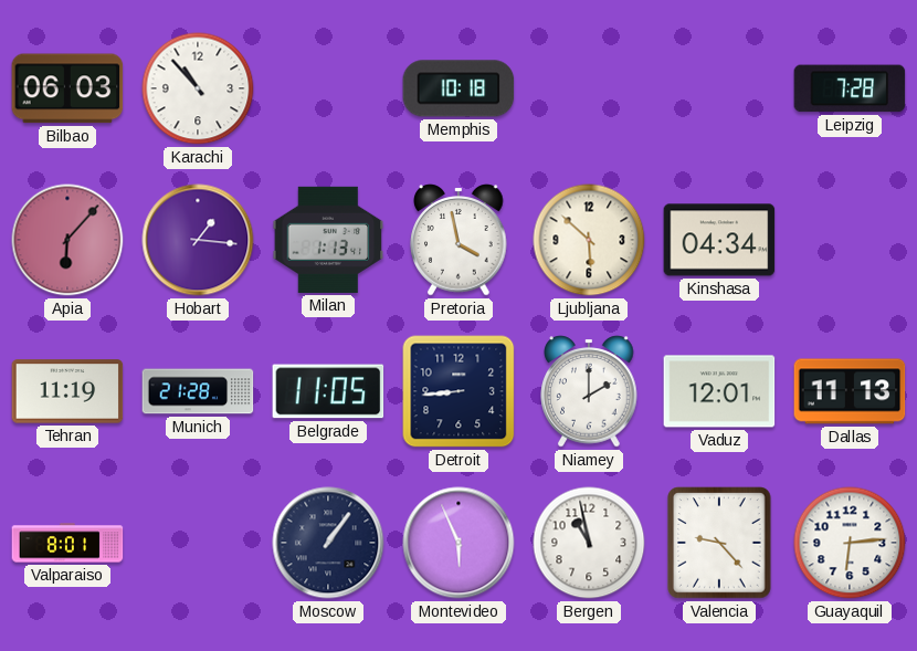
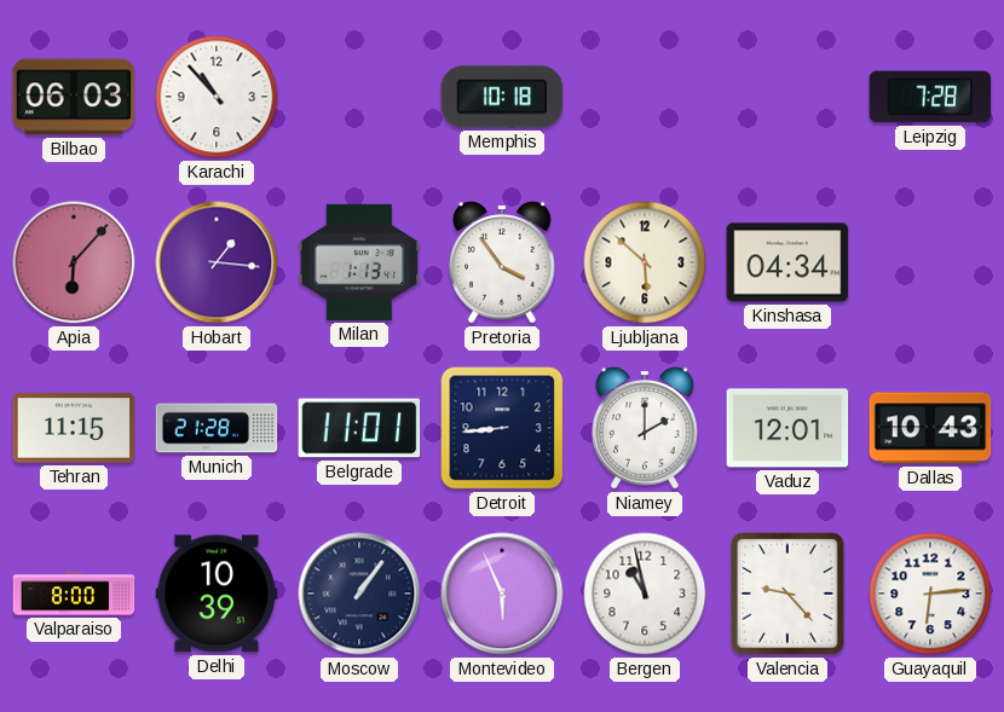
Pretoria: 3:58 -> 3:54
Tehran: 11:19 -> 11:15
Belgrade: 11:05 -> 11:01
Dallas: 11:13 -> 10:43
Valparaiso: 8:01 -> 8:00
Delhi: none -> 10:39
